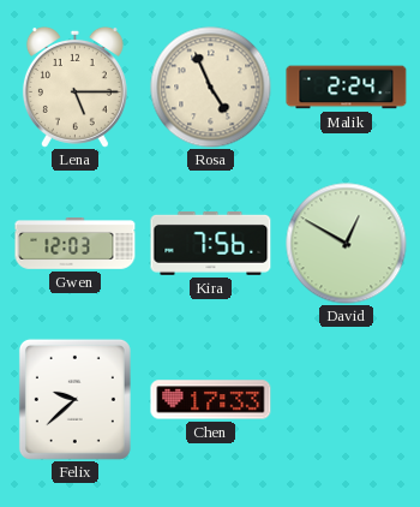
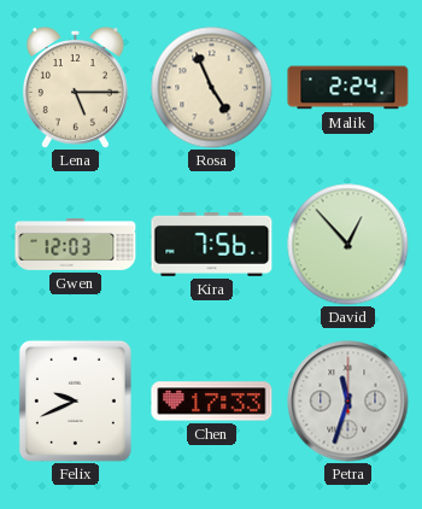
David: 12:50 -> 12:53
Felix: 9:38 -> 9:41
Petra: none -> 11:33
